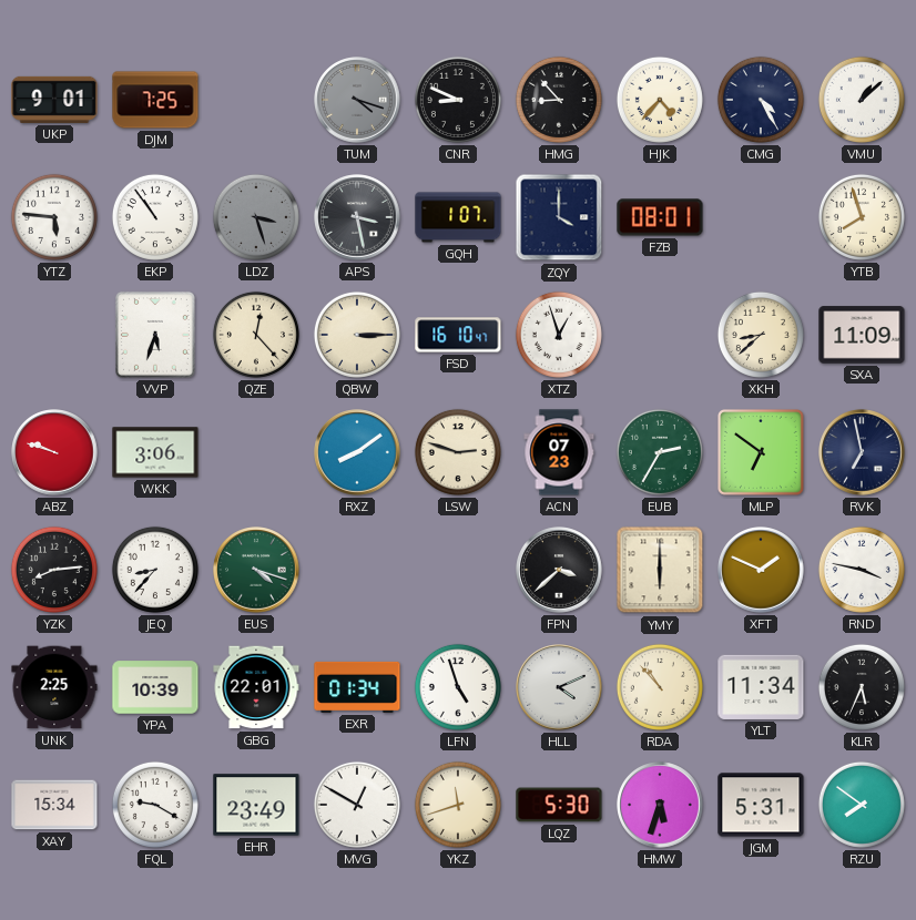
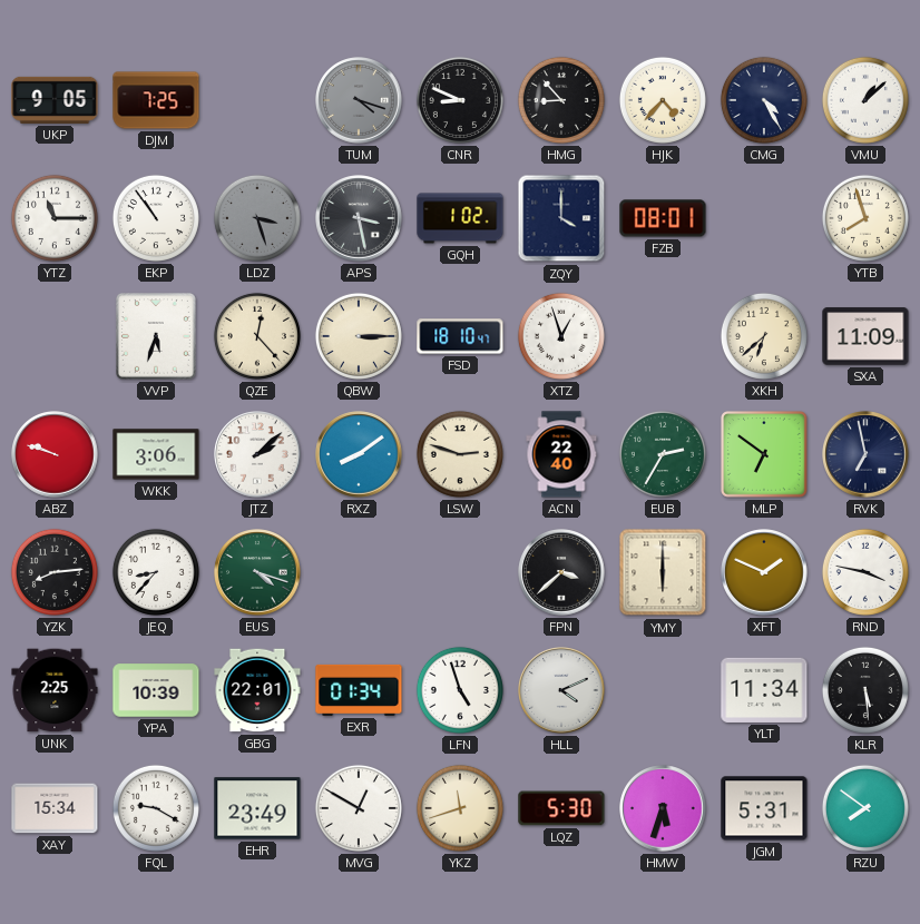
UKP: 9:01 -> 9:05
YTZ: 5:46 -> 11:15
GQH: 1:07 -> 1:02
FSD: 16:10 -> 18:10
XKH: 8:38 -> 6:38
JTZ: none -> 2:08
ACN: 07:23 -> 22:40
RDA: 10:53 -> none
KLR: 5:34 -> 5:29
